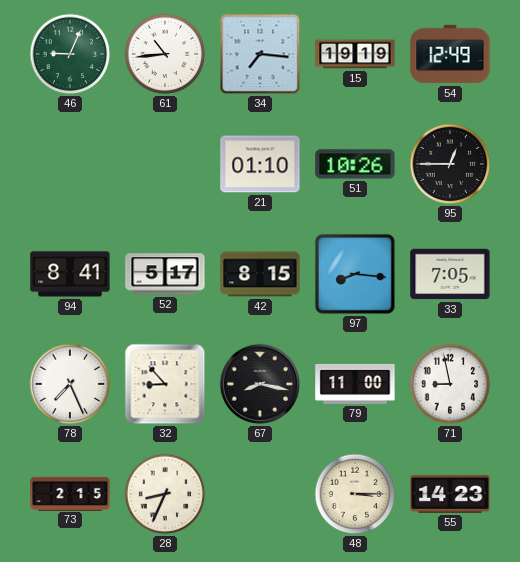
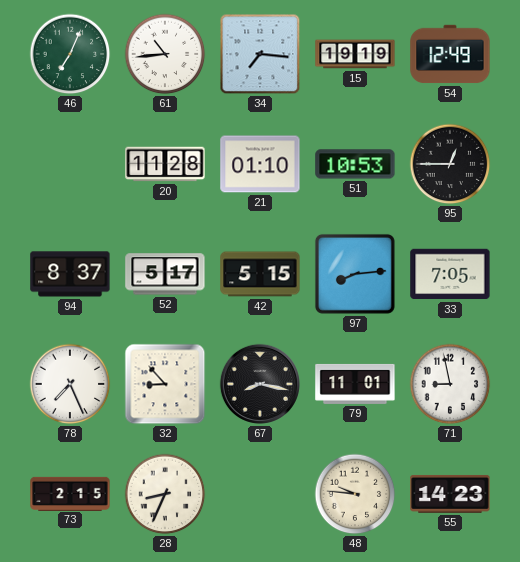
46: 9:04 -> 7:04
20: none -> 11:28
51: 10:26 -> 10:53
94: 8:41 -> 8:37
42: 8:15 -> 5:15
97: 8:16 -> 8:14
79: 11:00 -> 11:01
48: 3:15 -> 9:46
